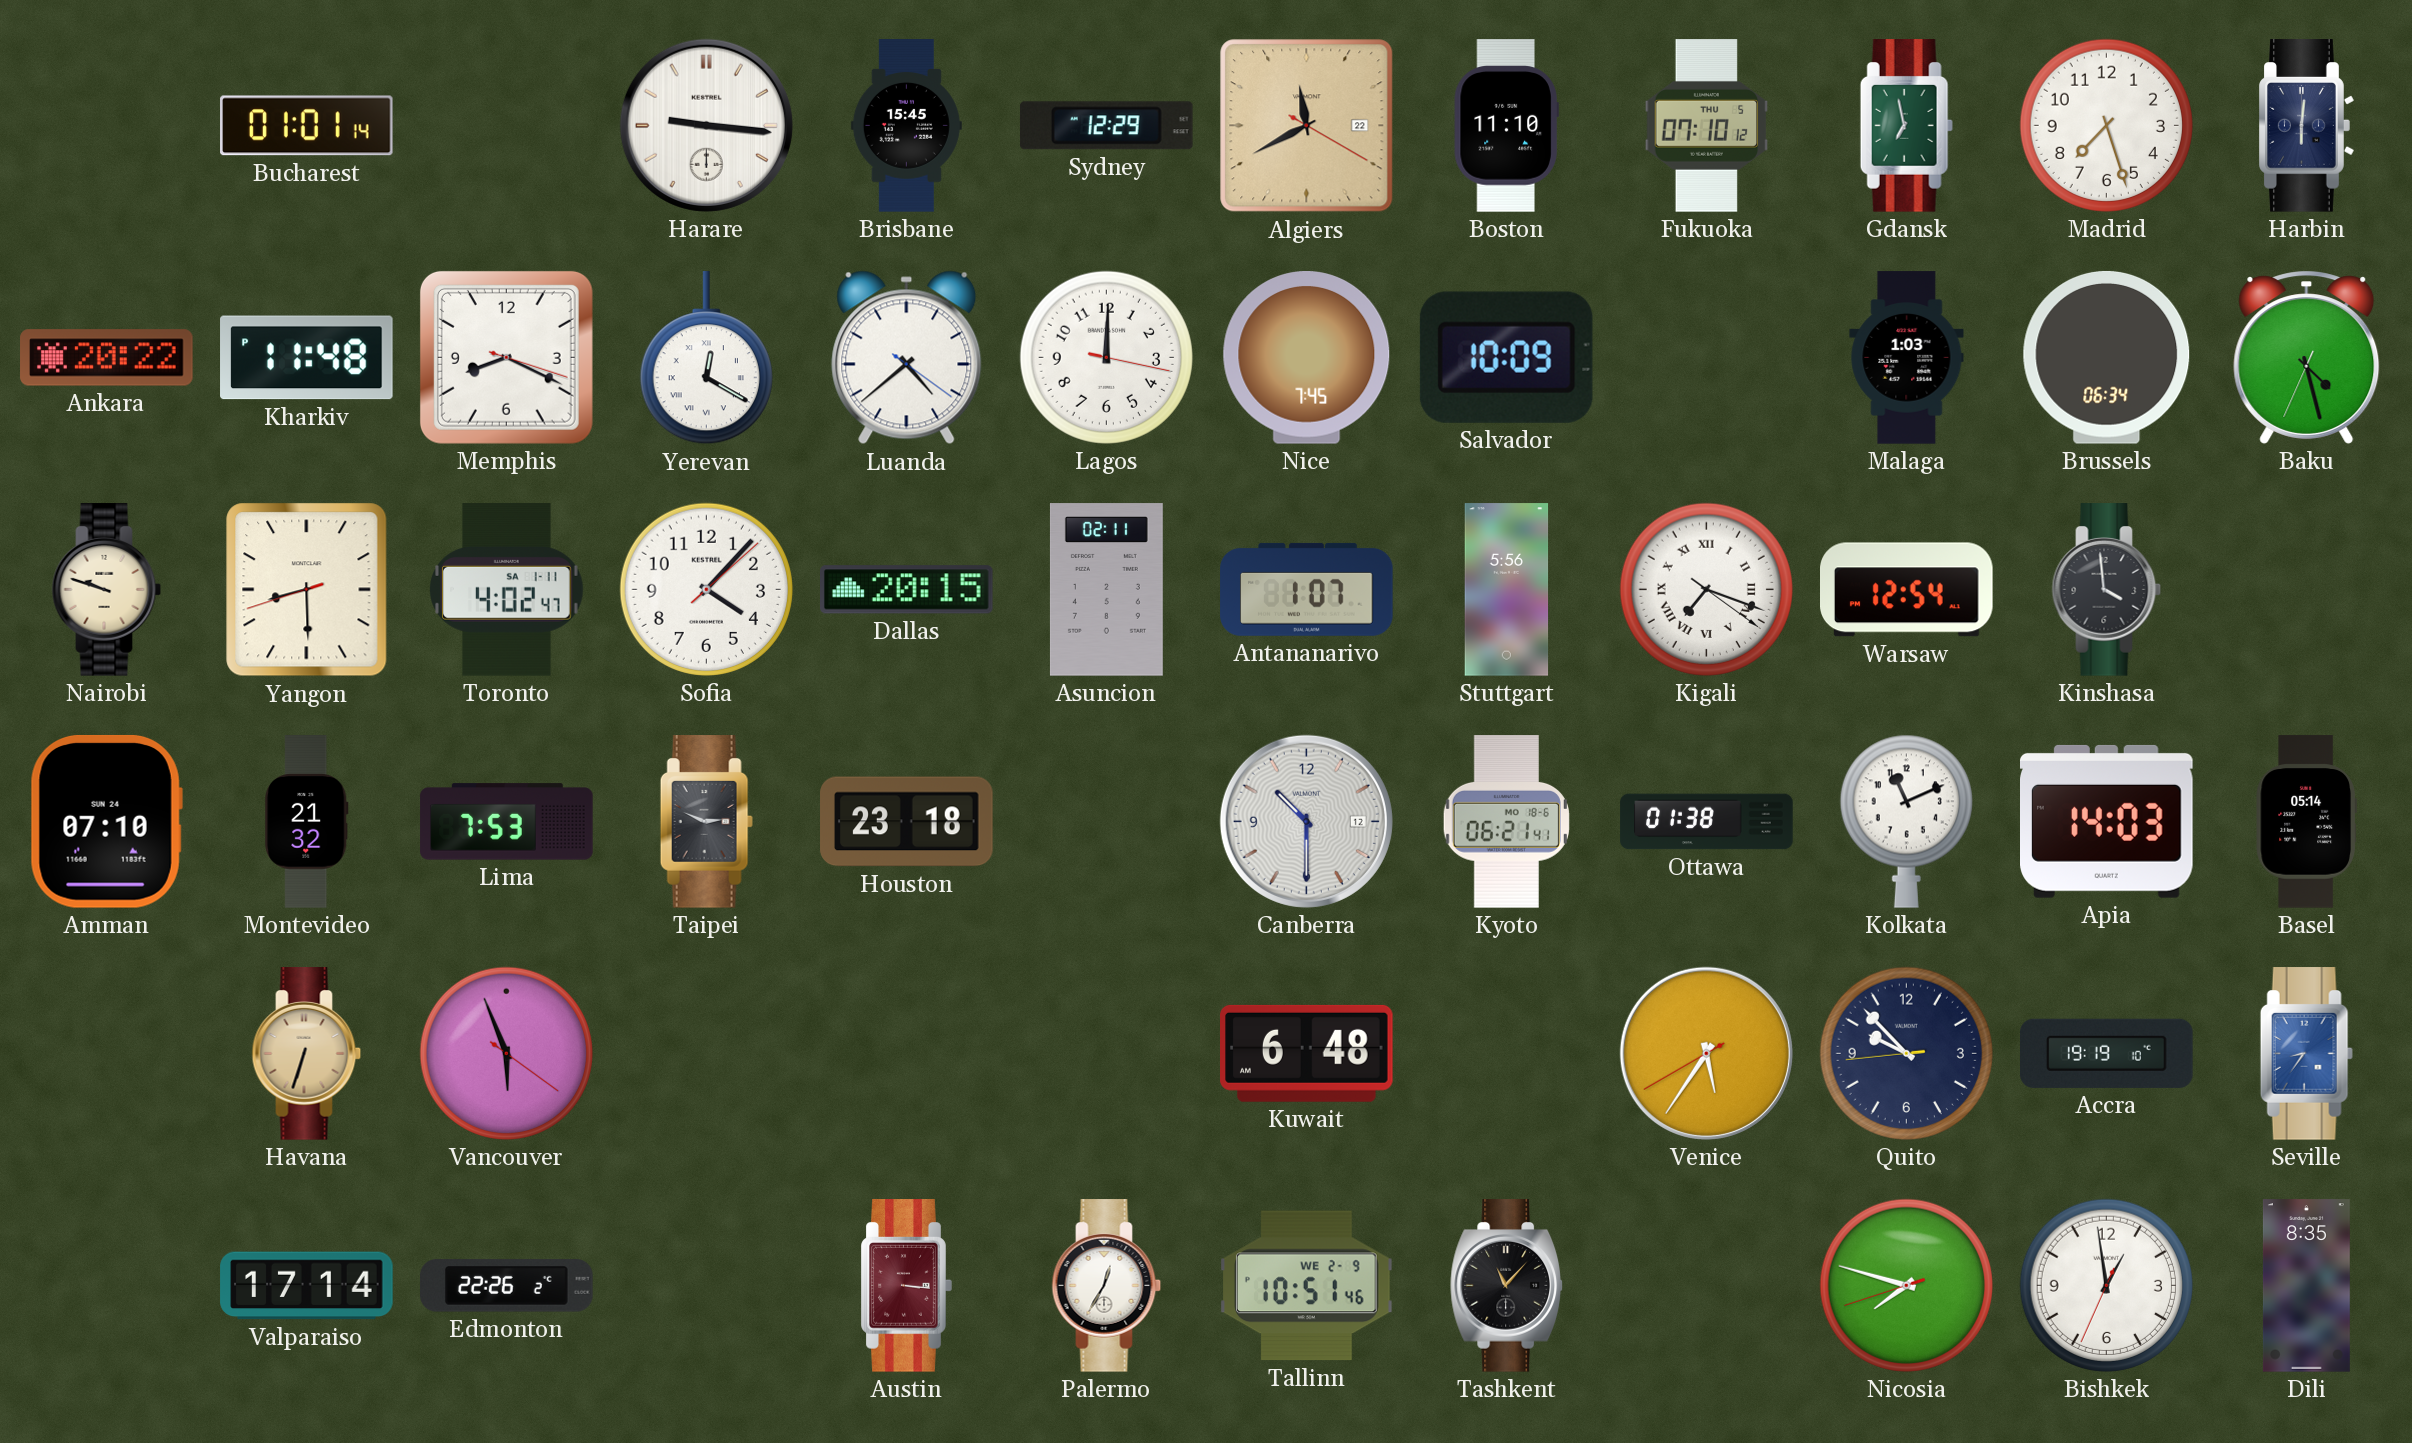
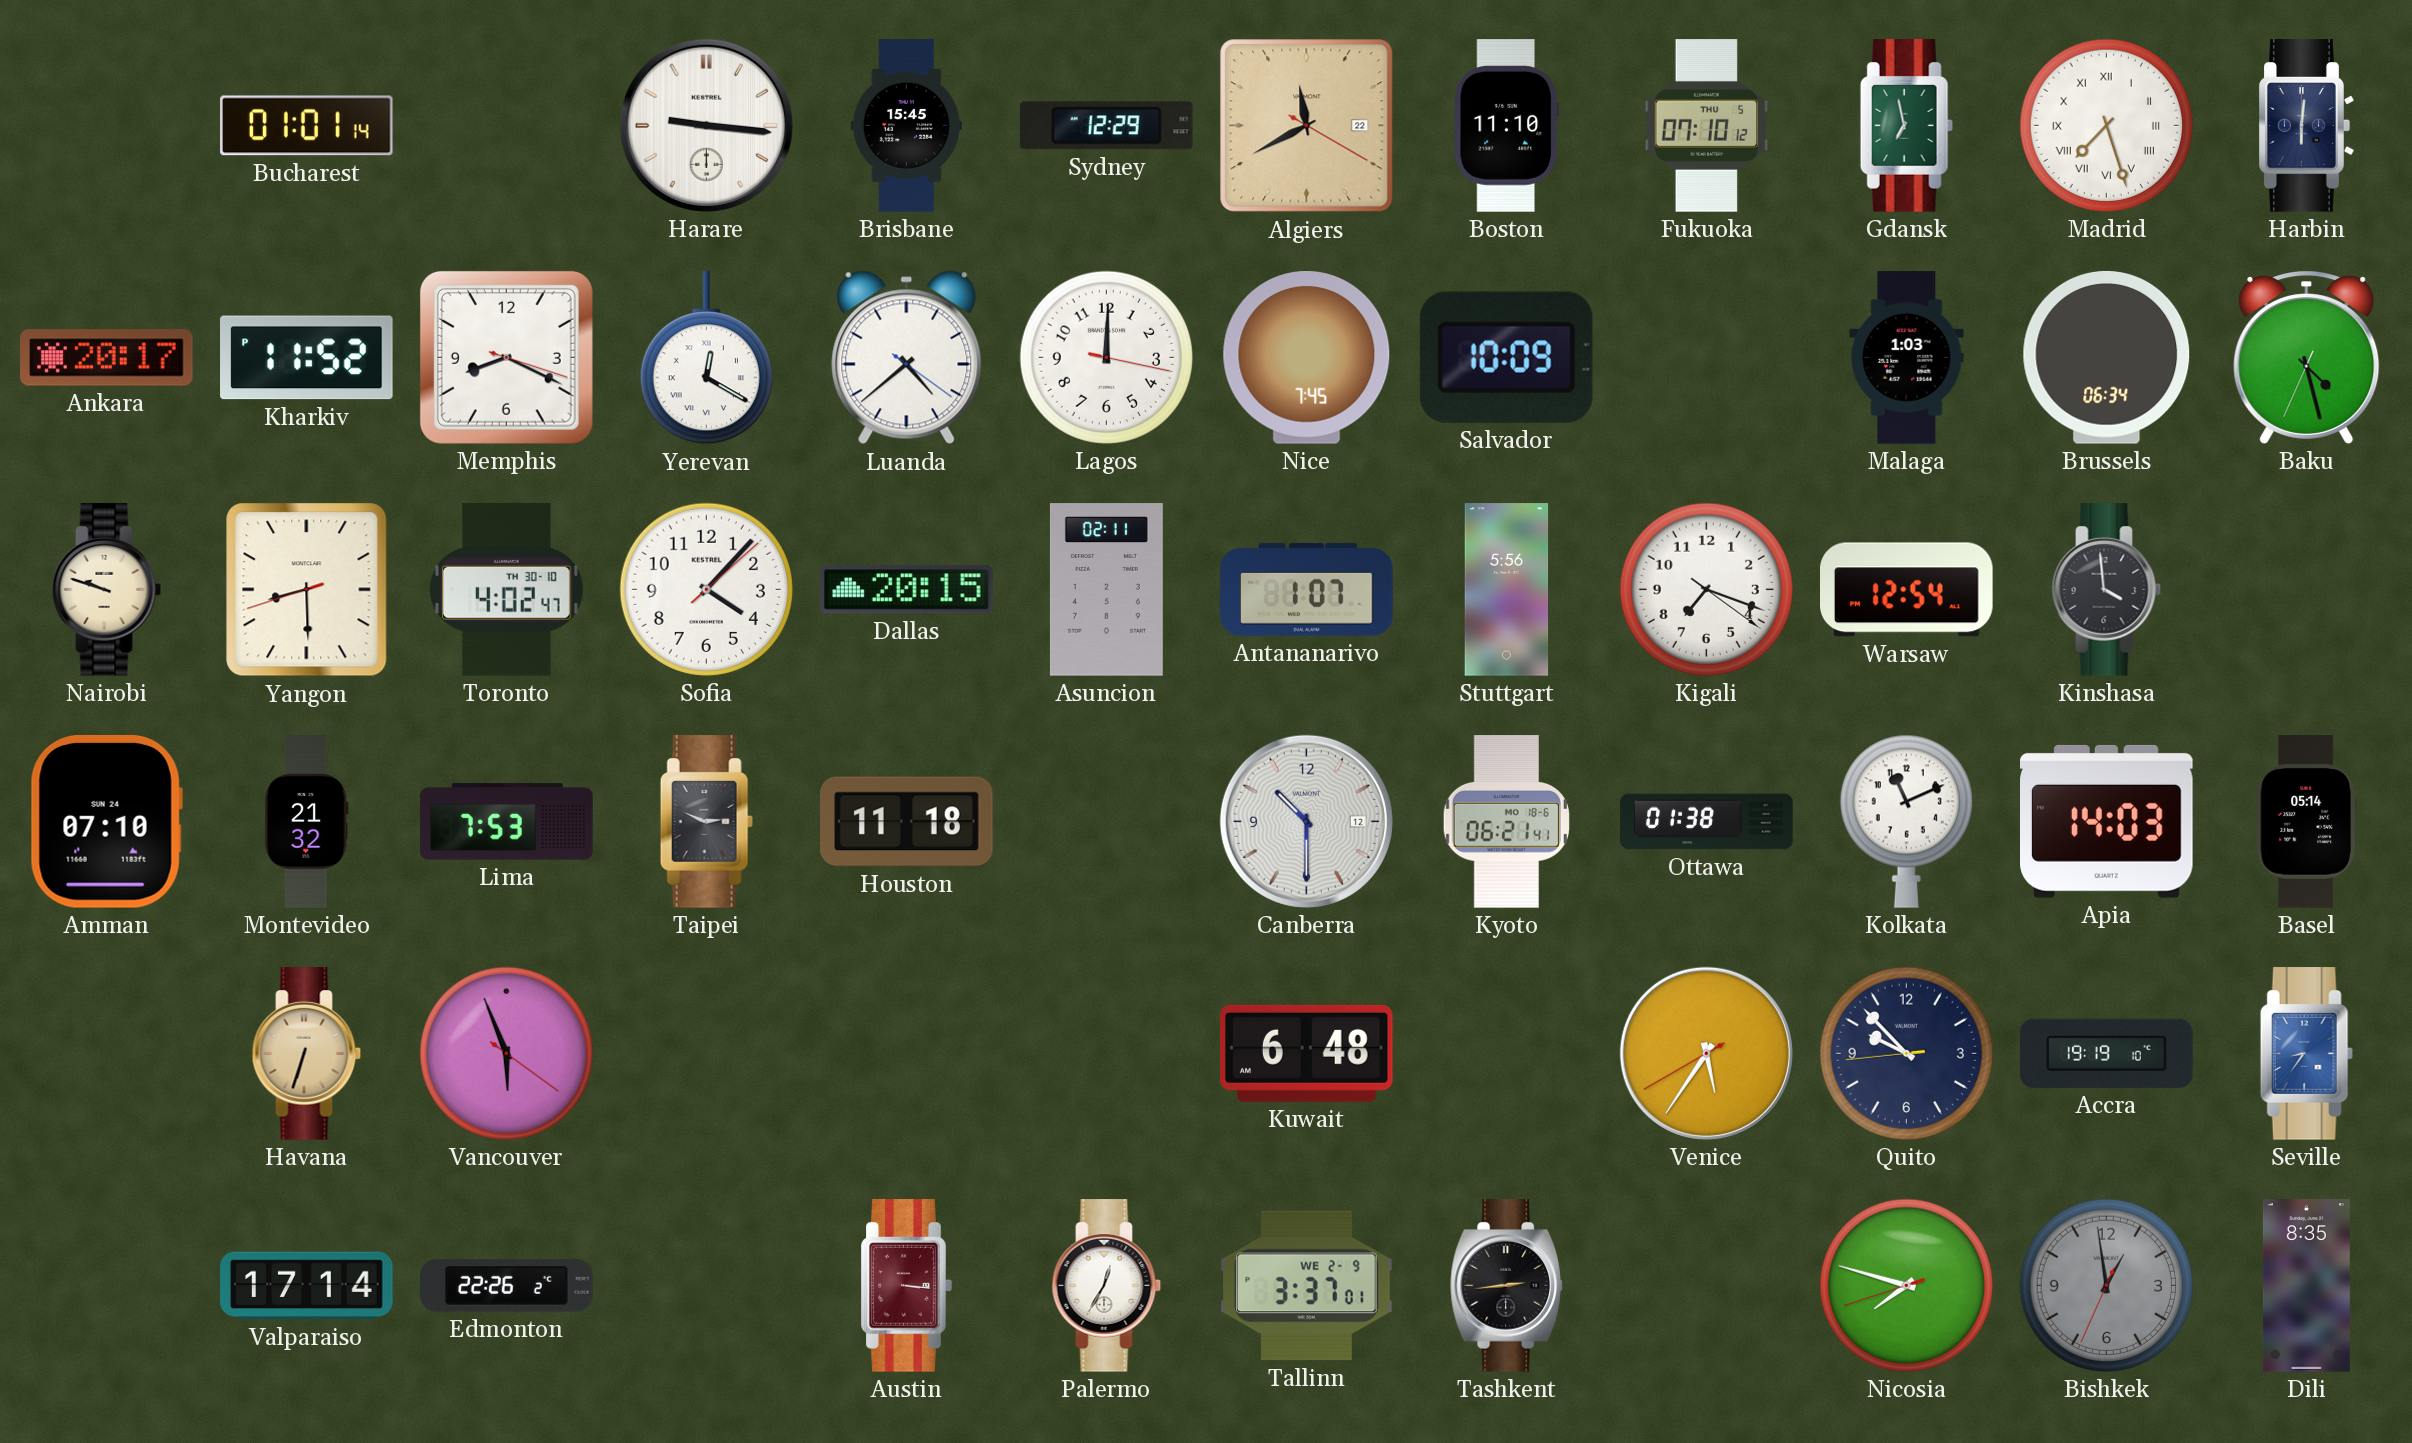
Madrid numerals: Arabic -> Roman
Ankara: 20:22 -> 20:17
Kharkiv: 11:48 -> 11:52
Toronto date: SA 1-11 -> TH 30-10
Kigali numerals: Roman -> Arabic
Houston: 23:18 -> 11:18
Tallinn: 10:51 -> 3:37
Tashkent: 11:07 -> 2:44
Bishkek dial: white -> grey
